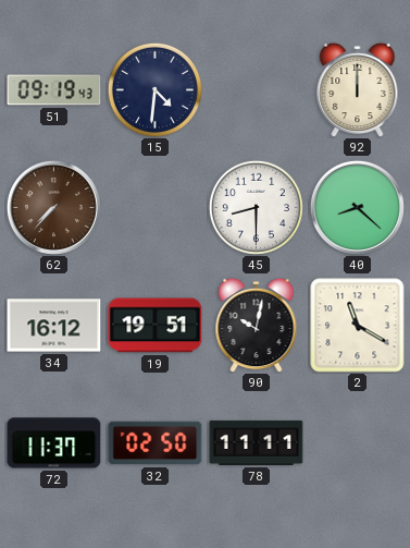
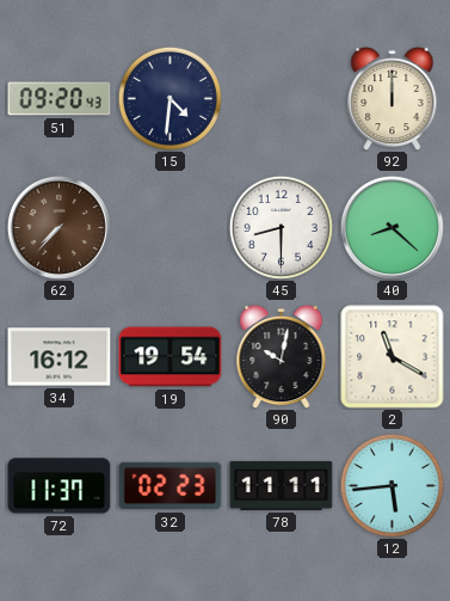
51: 09:19 -> 09:20
19: 19:51 -> 19:54
32: 02:50 -> 02:23
12: none -> 5:44
